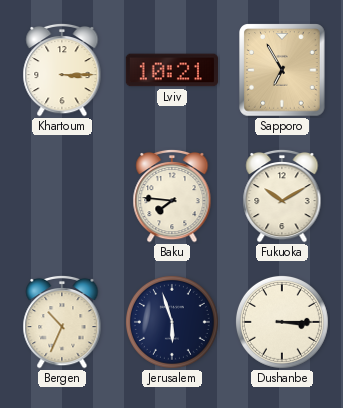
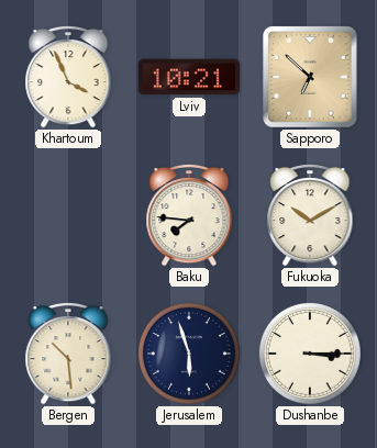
Khartoum: 3:15 -> 3:56
Sapporo: 6:55 -> 6:52
Bergen: 10:34 -> 10:29
